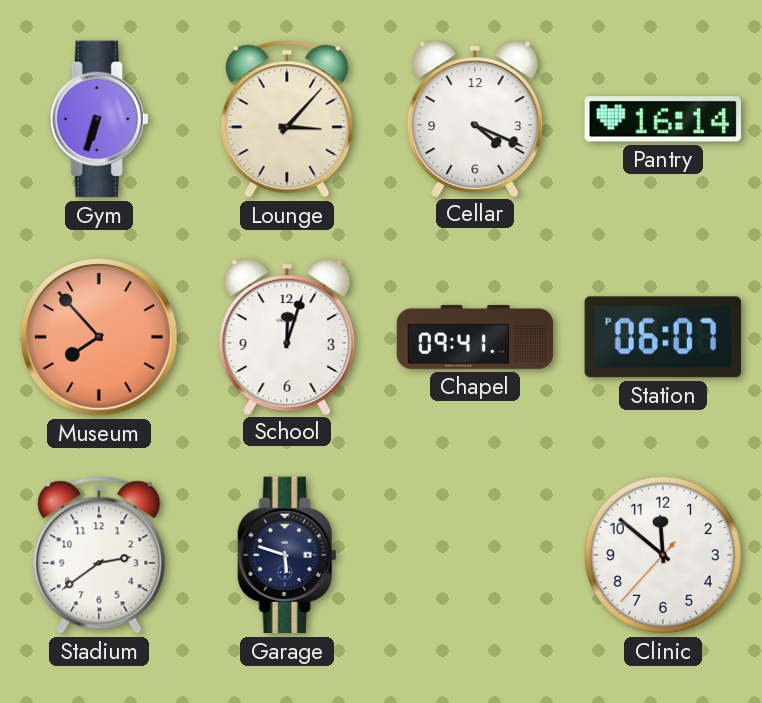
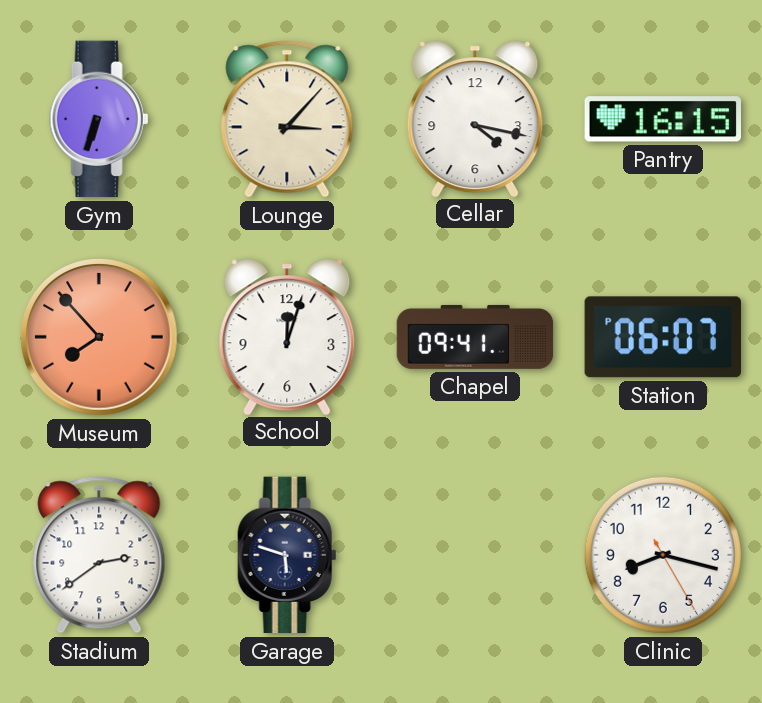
Cellar: 4:19 -> 4:17
Pantry: 16:14 -> 16:15
Clinic: 11:51 -> 8:17
